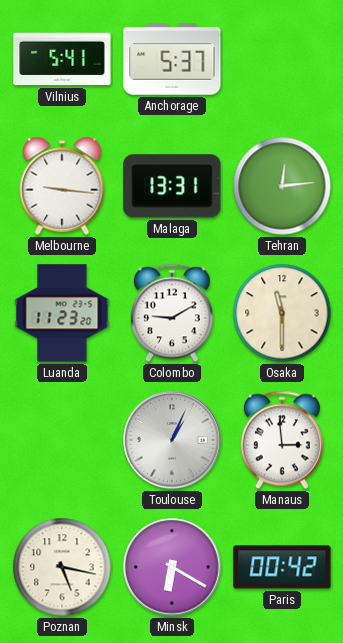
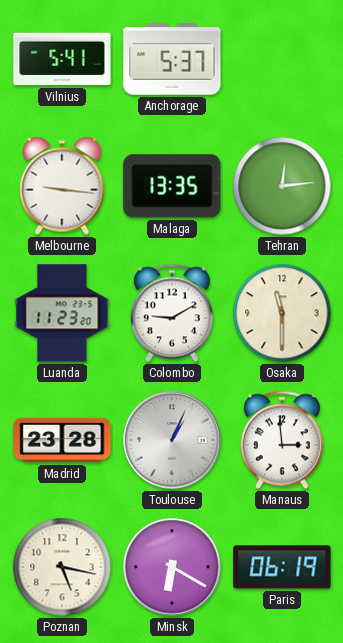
Malaga: 13:31 -> 13:35
Madrid: none -> 23:28
Paris: 00:42 -> 06:19
